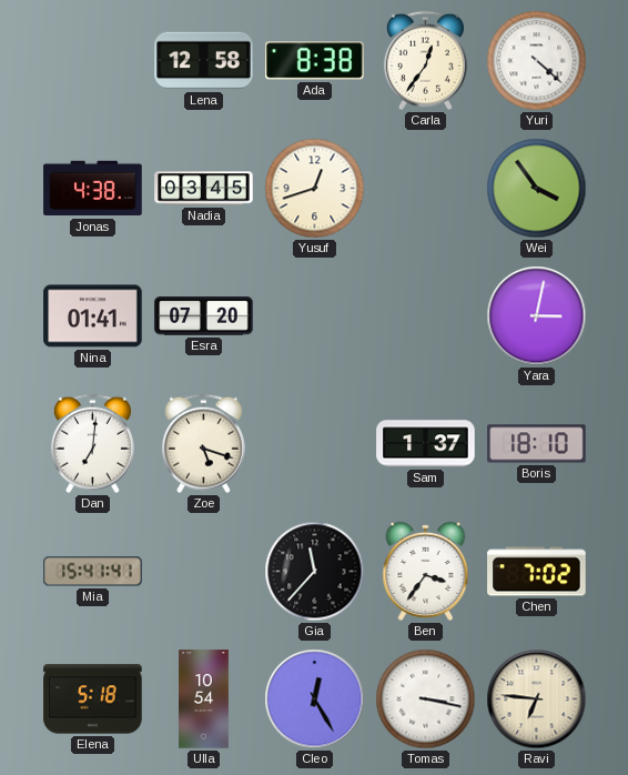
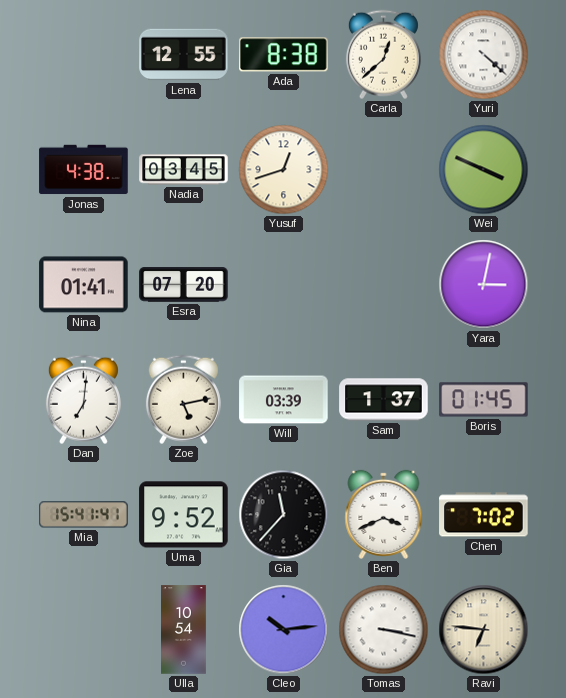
Lena: 12:58 -> 12:55
Carla: 12:36 -> 12:38
Wei: 3:54 -> 3:49
Zoe: 5:18 -> 5:13
Will: none -> 03:39
Boris: 18:10 -> 01:45
Uma: none -> 9:52
Ben: 3:36 -> 3:41
Elena: 5:18 -> none
Cleo: 12:25 -> 10:14
